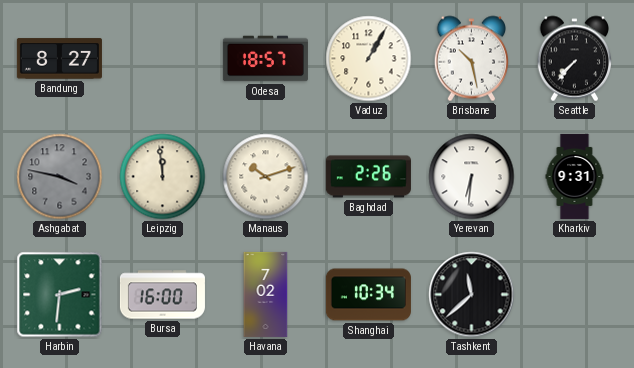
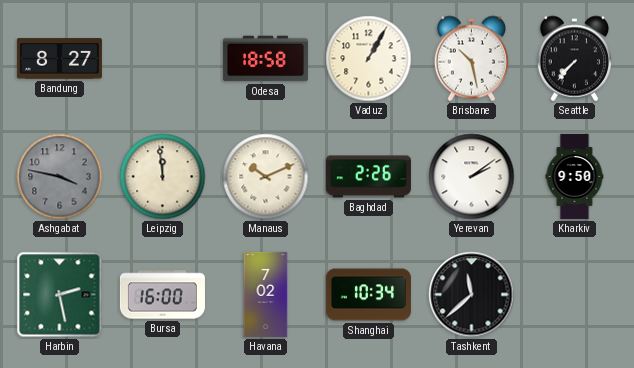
Odesa: 18:57 -> 18:58
Manaus: 10:12 -> 10:11
Yerevan: 6:31 -> 2:09
Kharkiv: 9:31 -> 9:50
Harbin: 2:31 -> 2:28
